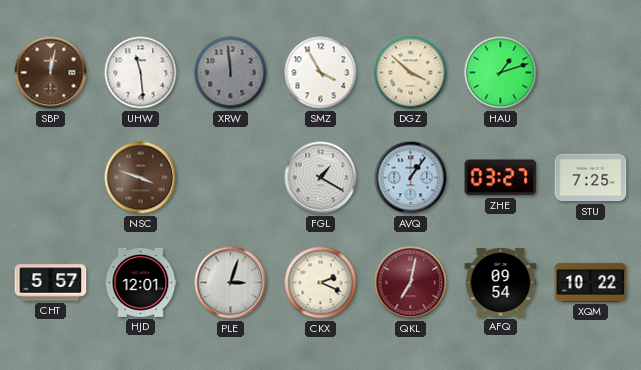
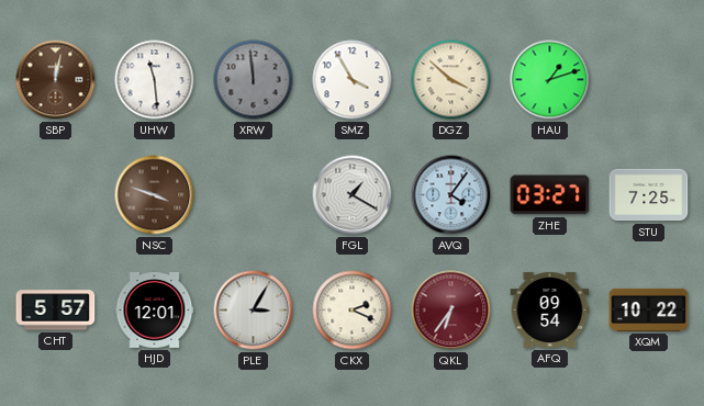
AVQ: 1:06 -> 4:06
PLE: 3:03 -> 3:05
QKL: 7:02 -> 6:36
